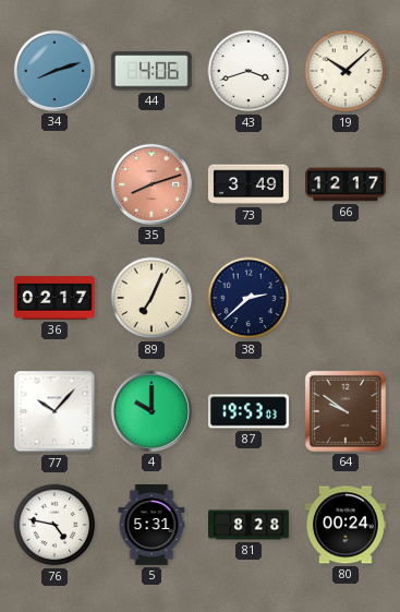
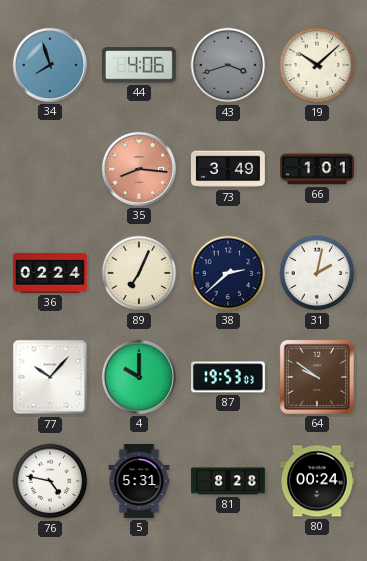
34: 8:12 -> 7:57
43 dial: white -> grey
35: 8:12 -> 8:16
66: 12:17 -> 1:01
36: 02:17 -> 02:24
31: none -> 2:02
